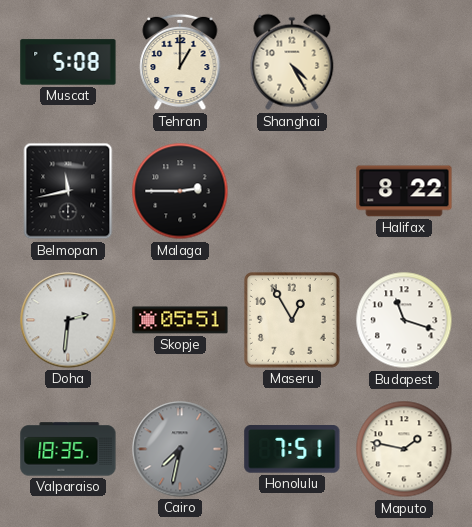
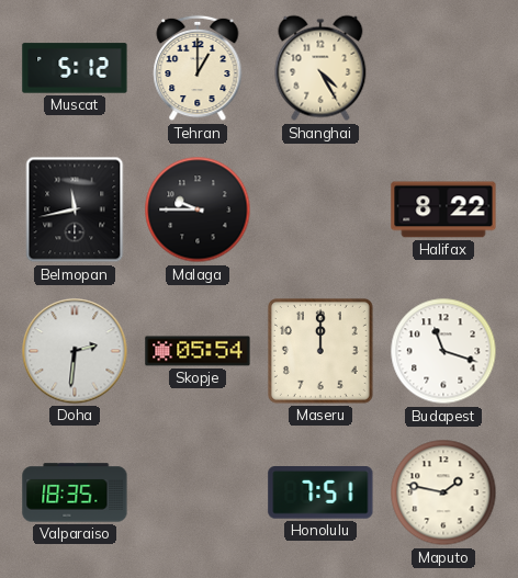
Muscat: 5:08 -> 5:12
Malaga: 2:45 -> 9:45
Skopje: 05:51 -> 05:54
Maseru: 12:55 -> 12:00
Cairo: 7:32 -> none
